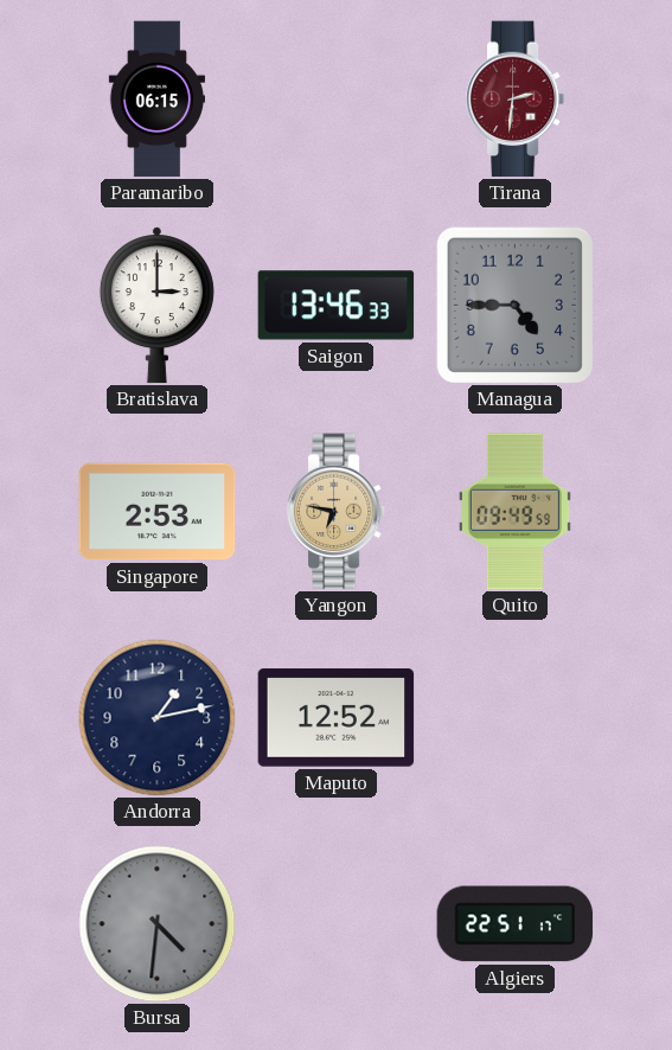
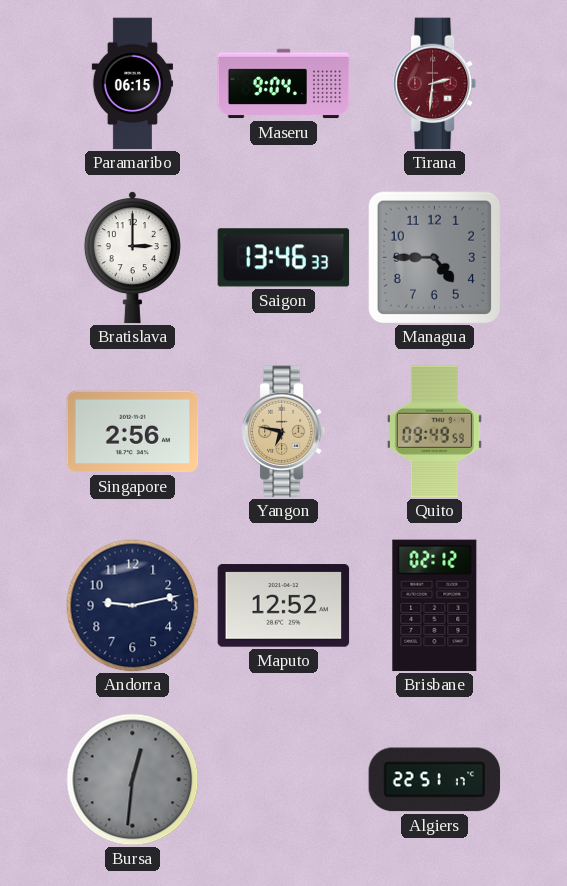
Maseru: none -> 9:04
Singapore: 2:53 -> 2:56
Andorra: 1:13 -> 9:13
Brisbane: none -> 02:12
Bursa: 4:31 -> 12:31
